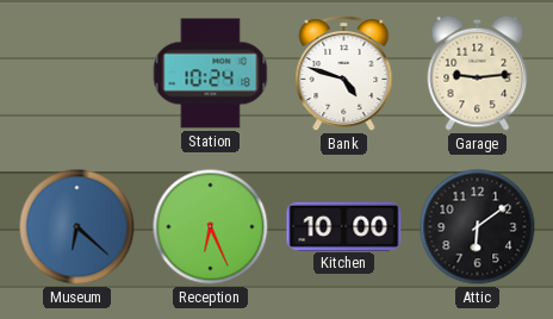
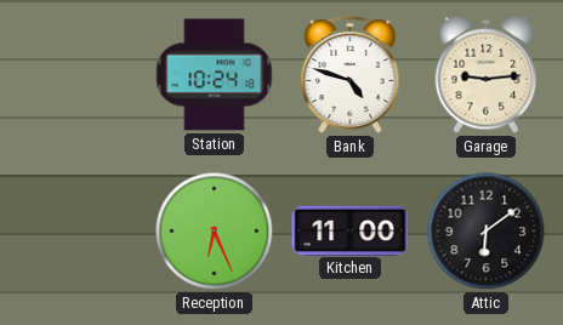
Museum: 6:22 -> none
Kitchen: 10:00 -> 11:00
